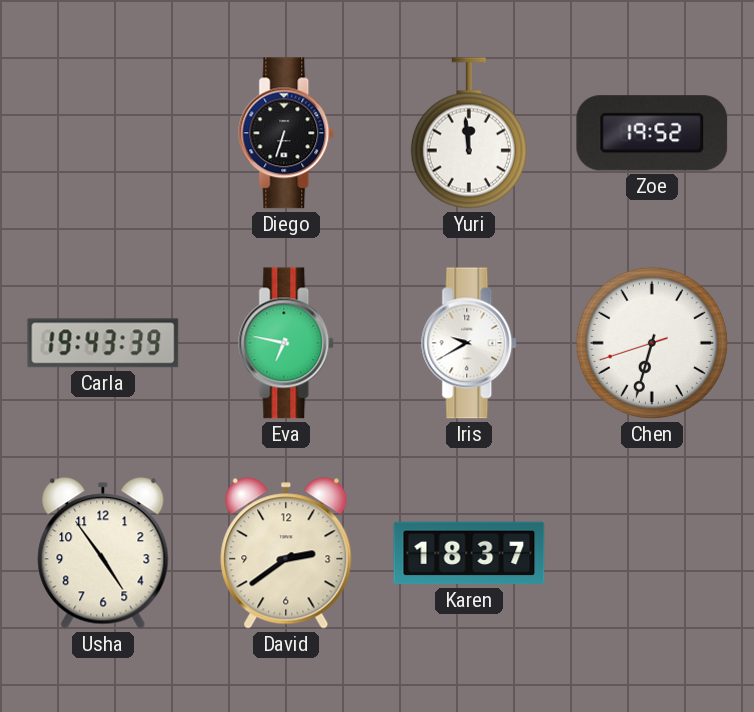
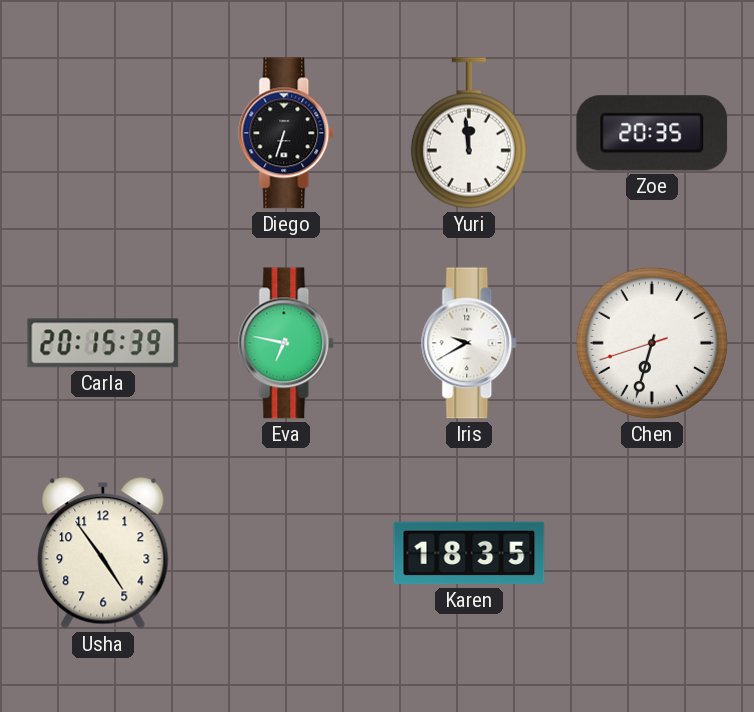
Zoe: 19:52 -> 20:35
Carla: 19:43 -> 20:15
David: 2:39 -> none
Karen: 18:37 -> 18:35
